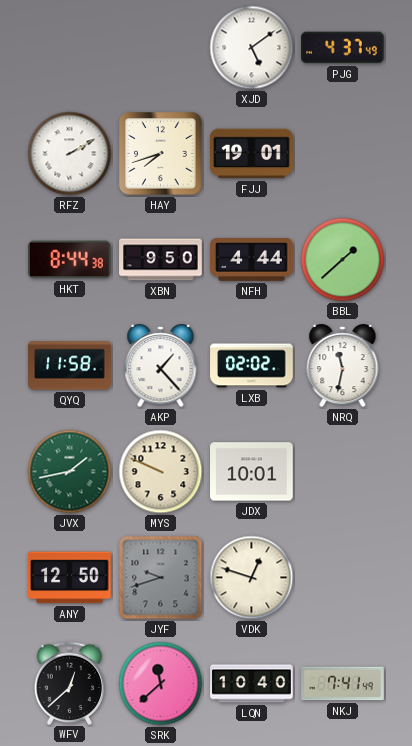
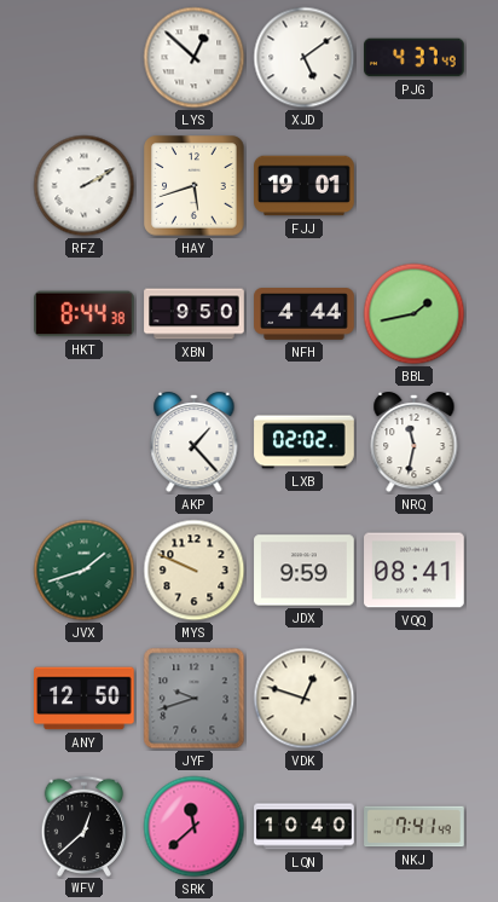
LYS: none -> 12:52
HAY: 7:42 -> 5:42
BBL: 1:38 -> 1:43
QYQ: 11:58 -> none
JVX: 1:43 -> 1:42
JDX: 10:01 -> 9:59
VQQ: none -> 08:41
